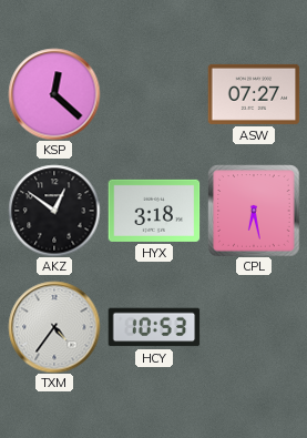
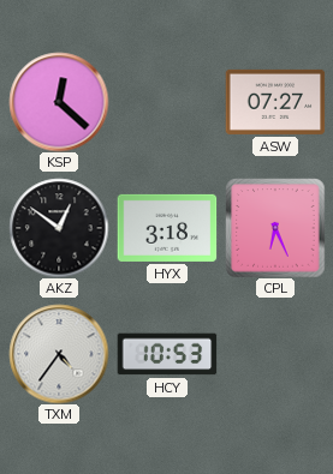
CPL: 6:28 -> 6:26
